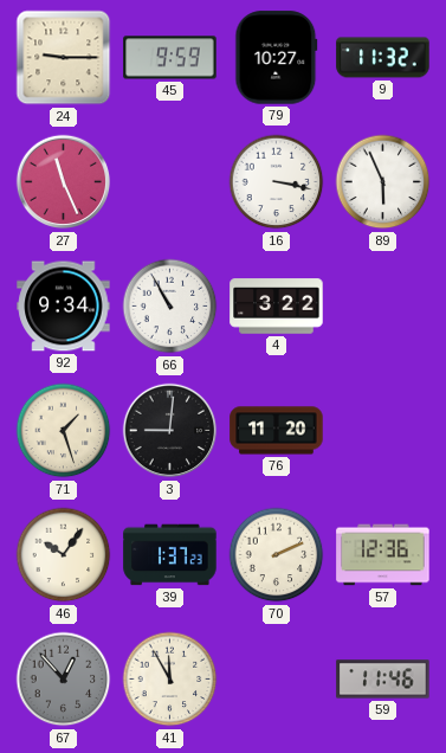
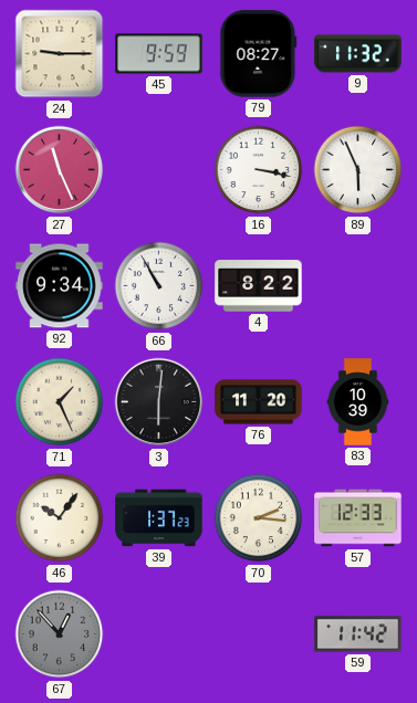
79: 10:27 -> 08:27
4: 3:22 -> 8:22
71: 1:27 -> 1:26
3: 9:01 -> 6:01
83: none -> 10:39
70: 2:11 -> 2:16
57: 12:36 -> 12:33
41: 11:55 -> none
59: 11:46 -> 11:42
